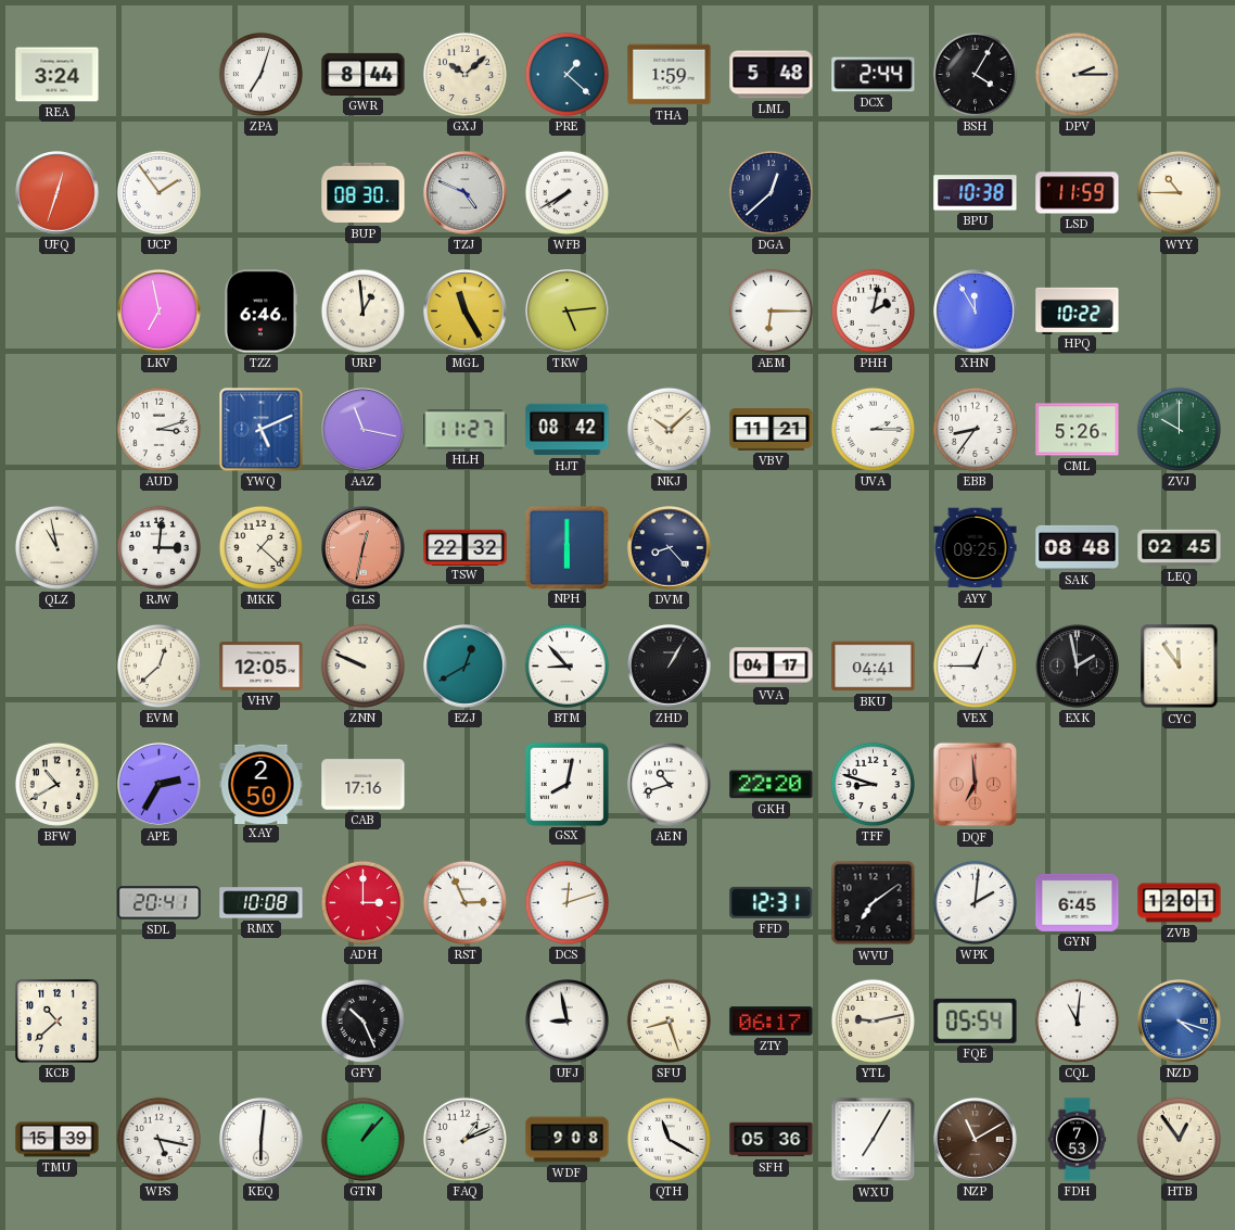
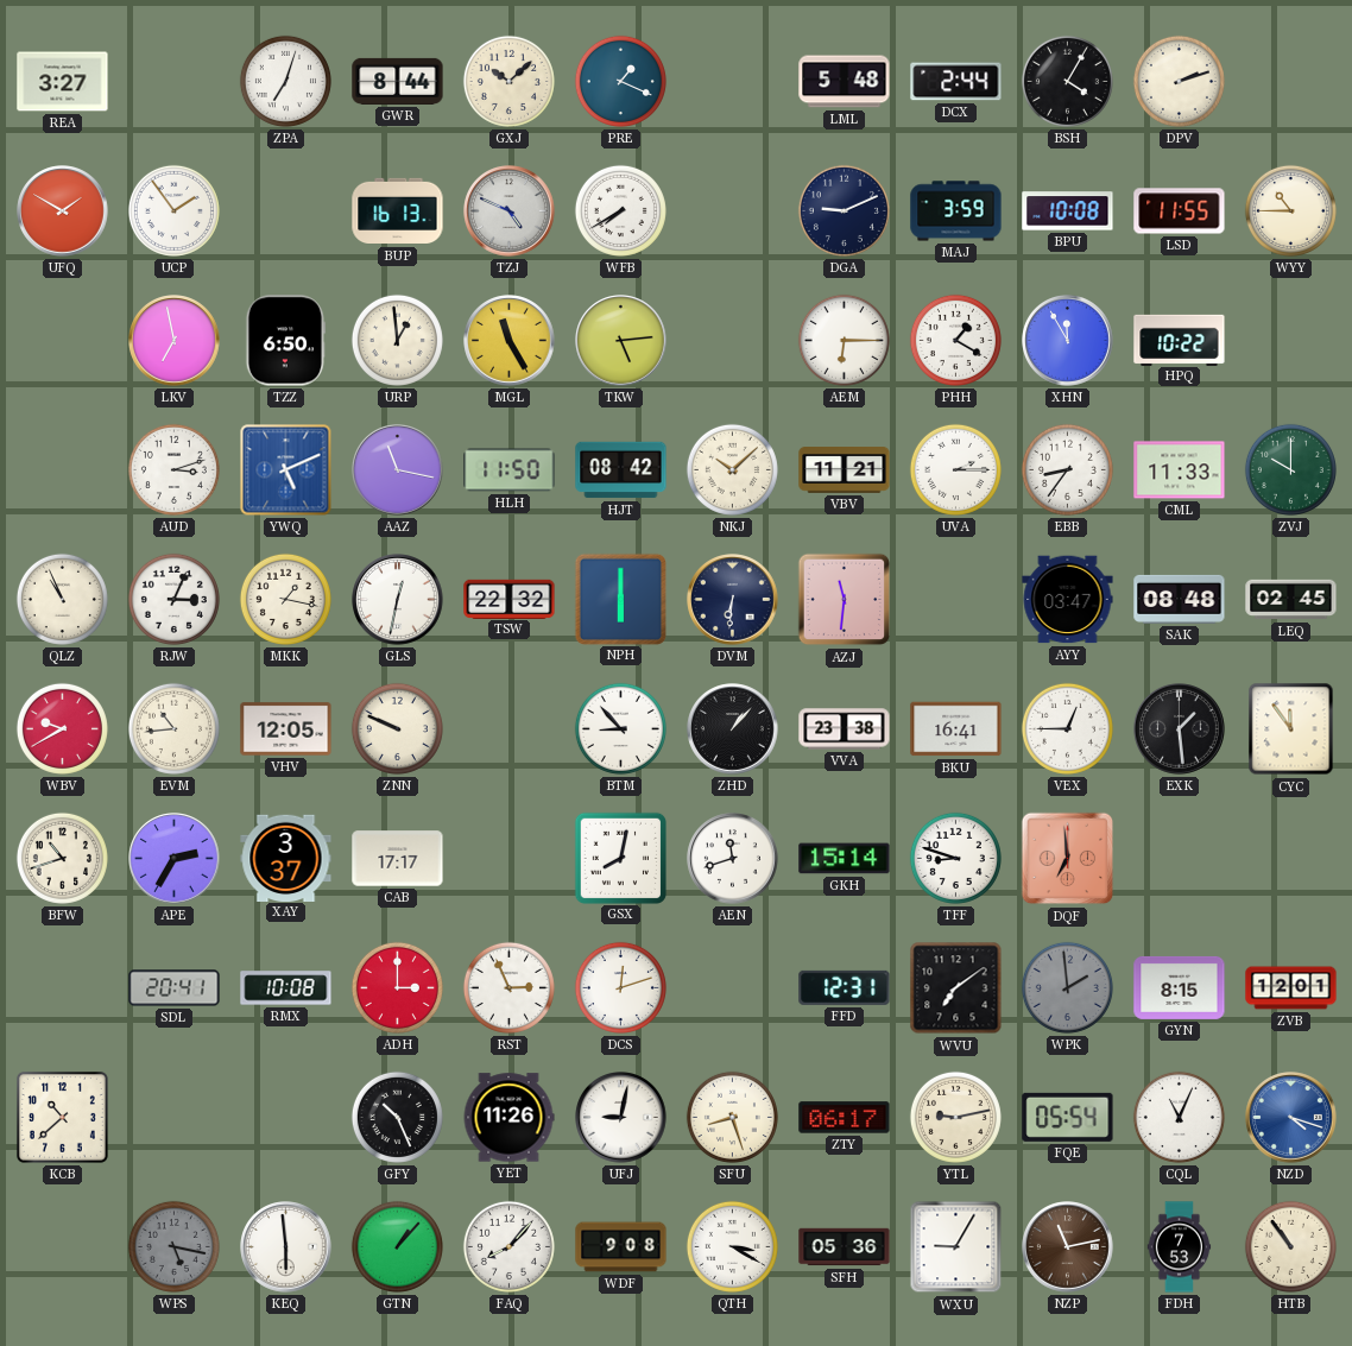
REA: 3:24 -> 3:27
PRE: 1:22 -> 1:19
THA: 1:59 -> none
DPV: 2:15 -> 2:12
UFQ: 12:33 -> 1:50
BUP: 08:30 -> 16:13
DGA: 12:38 -> 9:11
MAJ: none -> 3:59
BPU: 10:38 -> 10:08
LSD: 11:59 -> 11:55
TZZ: 6:46 -> 6:50
PHH: 2:02 -> 1:20
HLH: 11:27 -> 11:50
CML: 5:26 -> 11:33
QLZ: 10:58 -> 10:56
RJW: 3:01 -> 3:04
MKK: 1:22 -> 1:17
GLS dial: salmon -> white
DVM: 8:23 -> 6:31
AZJ: none -> 11:31
AYY: 09:25 -> 03:47
WBV: none -> 9:40
EVM: 12:38 -> 10:44
EZJ: 12:40 -> none
ZHD: 1:05 -> 1:07
VVA: 04:17 -> 23:38
BKU: 04:41 -> 16:41
EXK: 1:58 -> 1:29
BFW: 10:40 -> 10:42
XAY: 2:50 -> 3:37
CAB: 17:16 -> 17:17
AEN: 10:42 -> 11:42
GKH: 22:20 -> 15:14
WPK: 2:01 -> 1:59
WPK dial: white -> grey
GYN: 6:45 -> 8:15
YET: none -> 11:26
UFJ: 8:58 -> 9:02
CQL: 11:01 -> 11:04
TMU: 15:39 -> none
WPS dial: white -> grey
KEQ: 6:01 -> 5:59
FAQ: 1:11 -> 8:07
QTH: 11:20 -> 3:20
WXU: 7:05 -> 9:05
NZP: 11:10 -> 11:13
HTB: 12:54 -> 10:54
